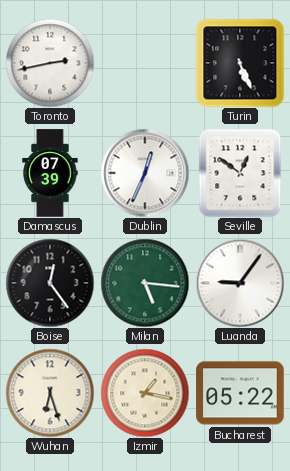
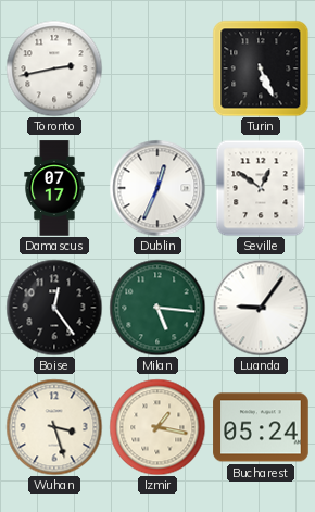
Damascus: 07:39 -> 07:17
Wuhan: 6:27 -> 3:27
Bucharest: 05:22 -> 05:24
